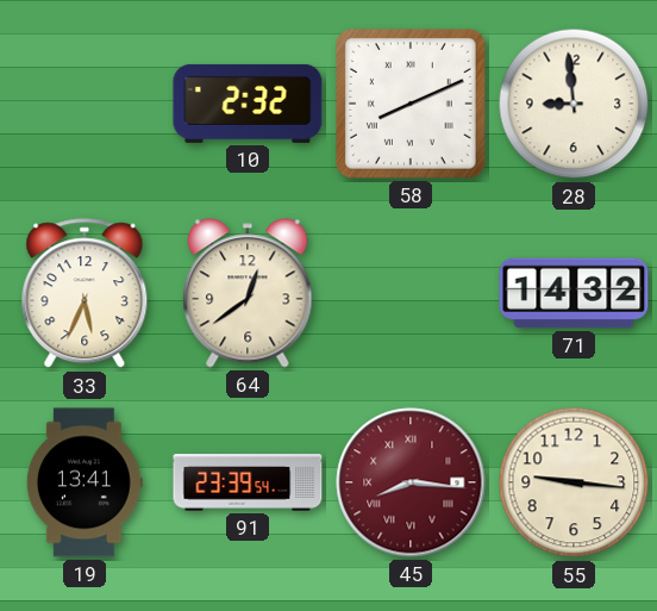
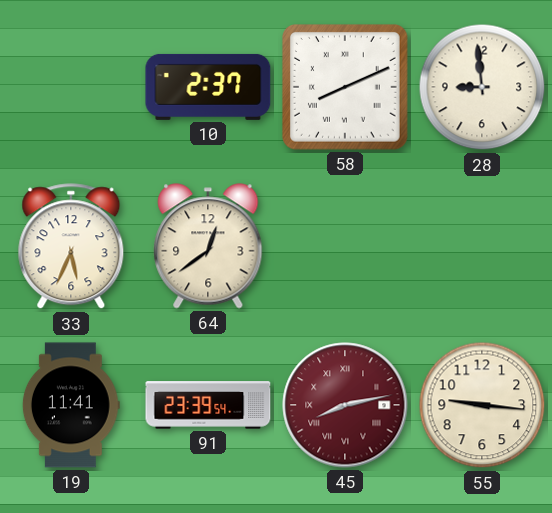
10: 2:32 -> 2:37
71: 14:32 -> none
19: 13:41 -> 11:41
45: 8:16 -> 8:13
